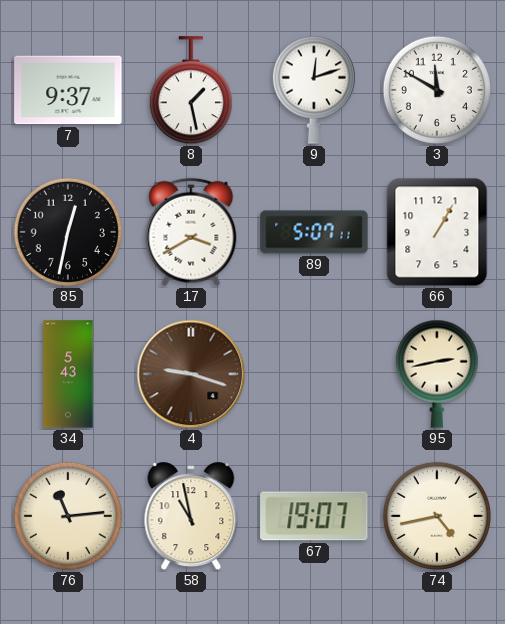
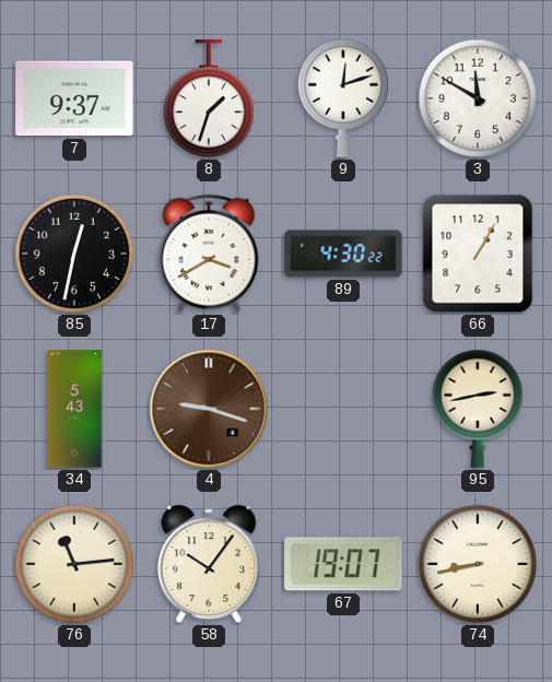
8: 1:28 -> 1:33
89: 5:07 -> 4:30
58: 10:58 -> 10:06
74: 4:43 -> 8:43
